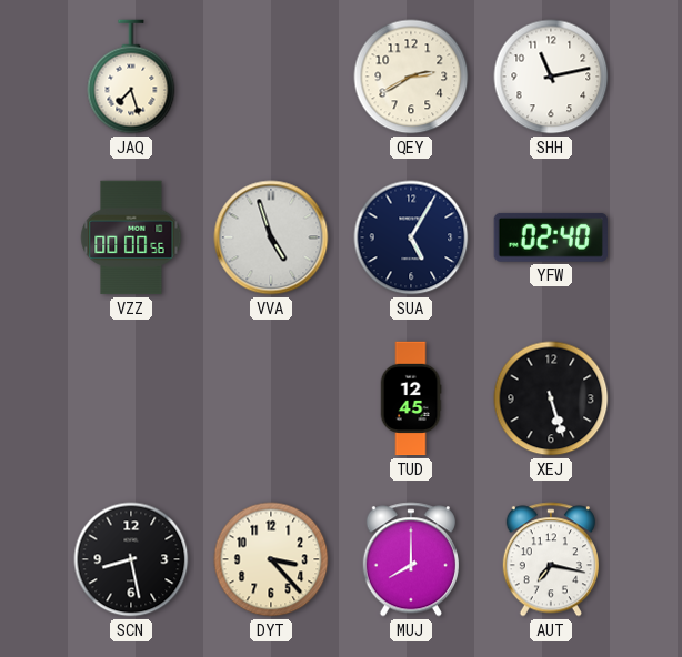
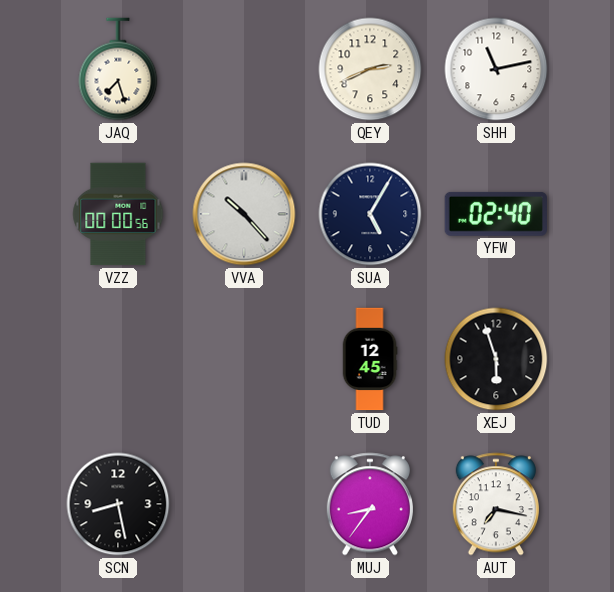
QEY: 2:40 -> 2:41
VVA: 4:57 -> 10:23
XEJ: 5:27 -> 5:57
DYT: 3:23 -> none
MUJ: 8:00 -> 8:36
